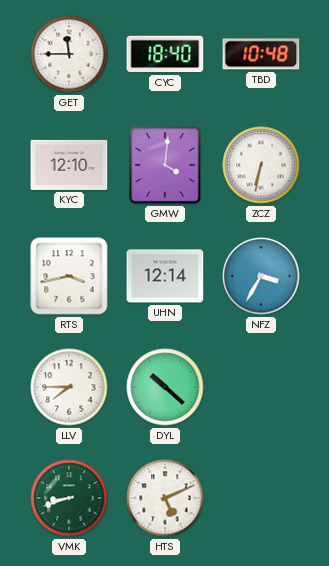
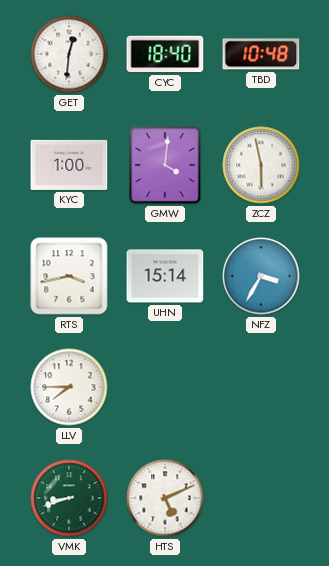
GET: 11:45 -> 12:31
KYC: 12:10 -> 1:00
ZCZ: 6:32 -> 5:58
UHN: 12:14 -> 15:14
DYL: 10:22 -> none
